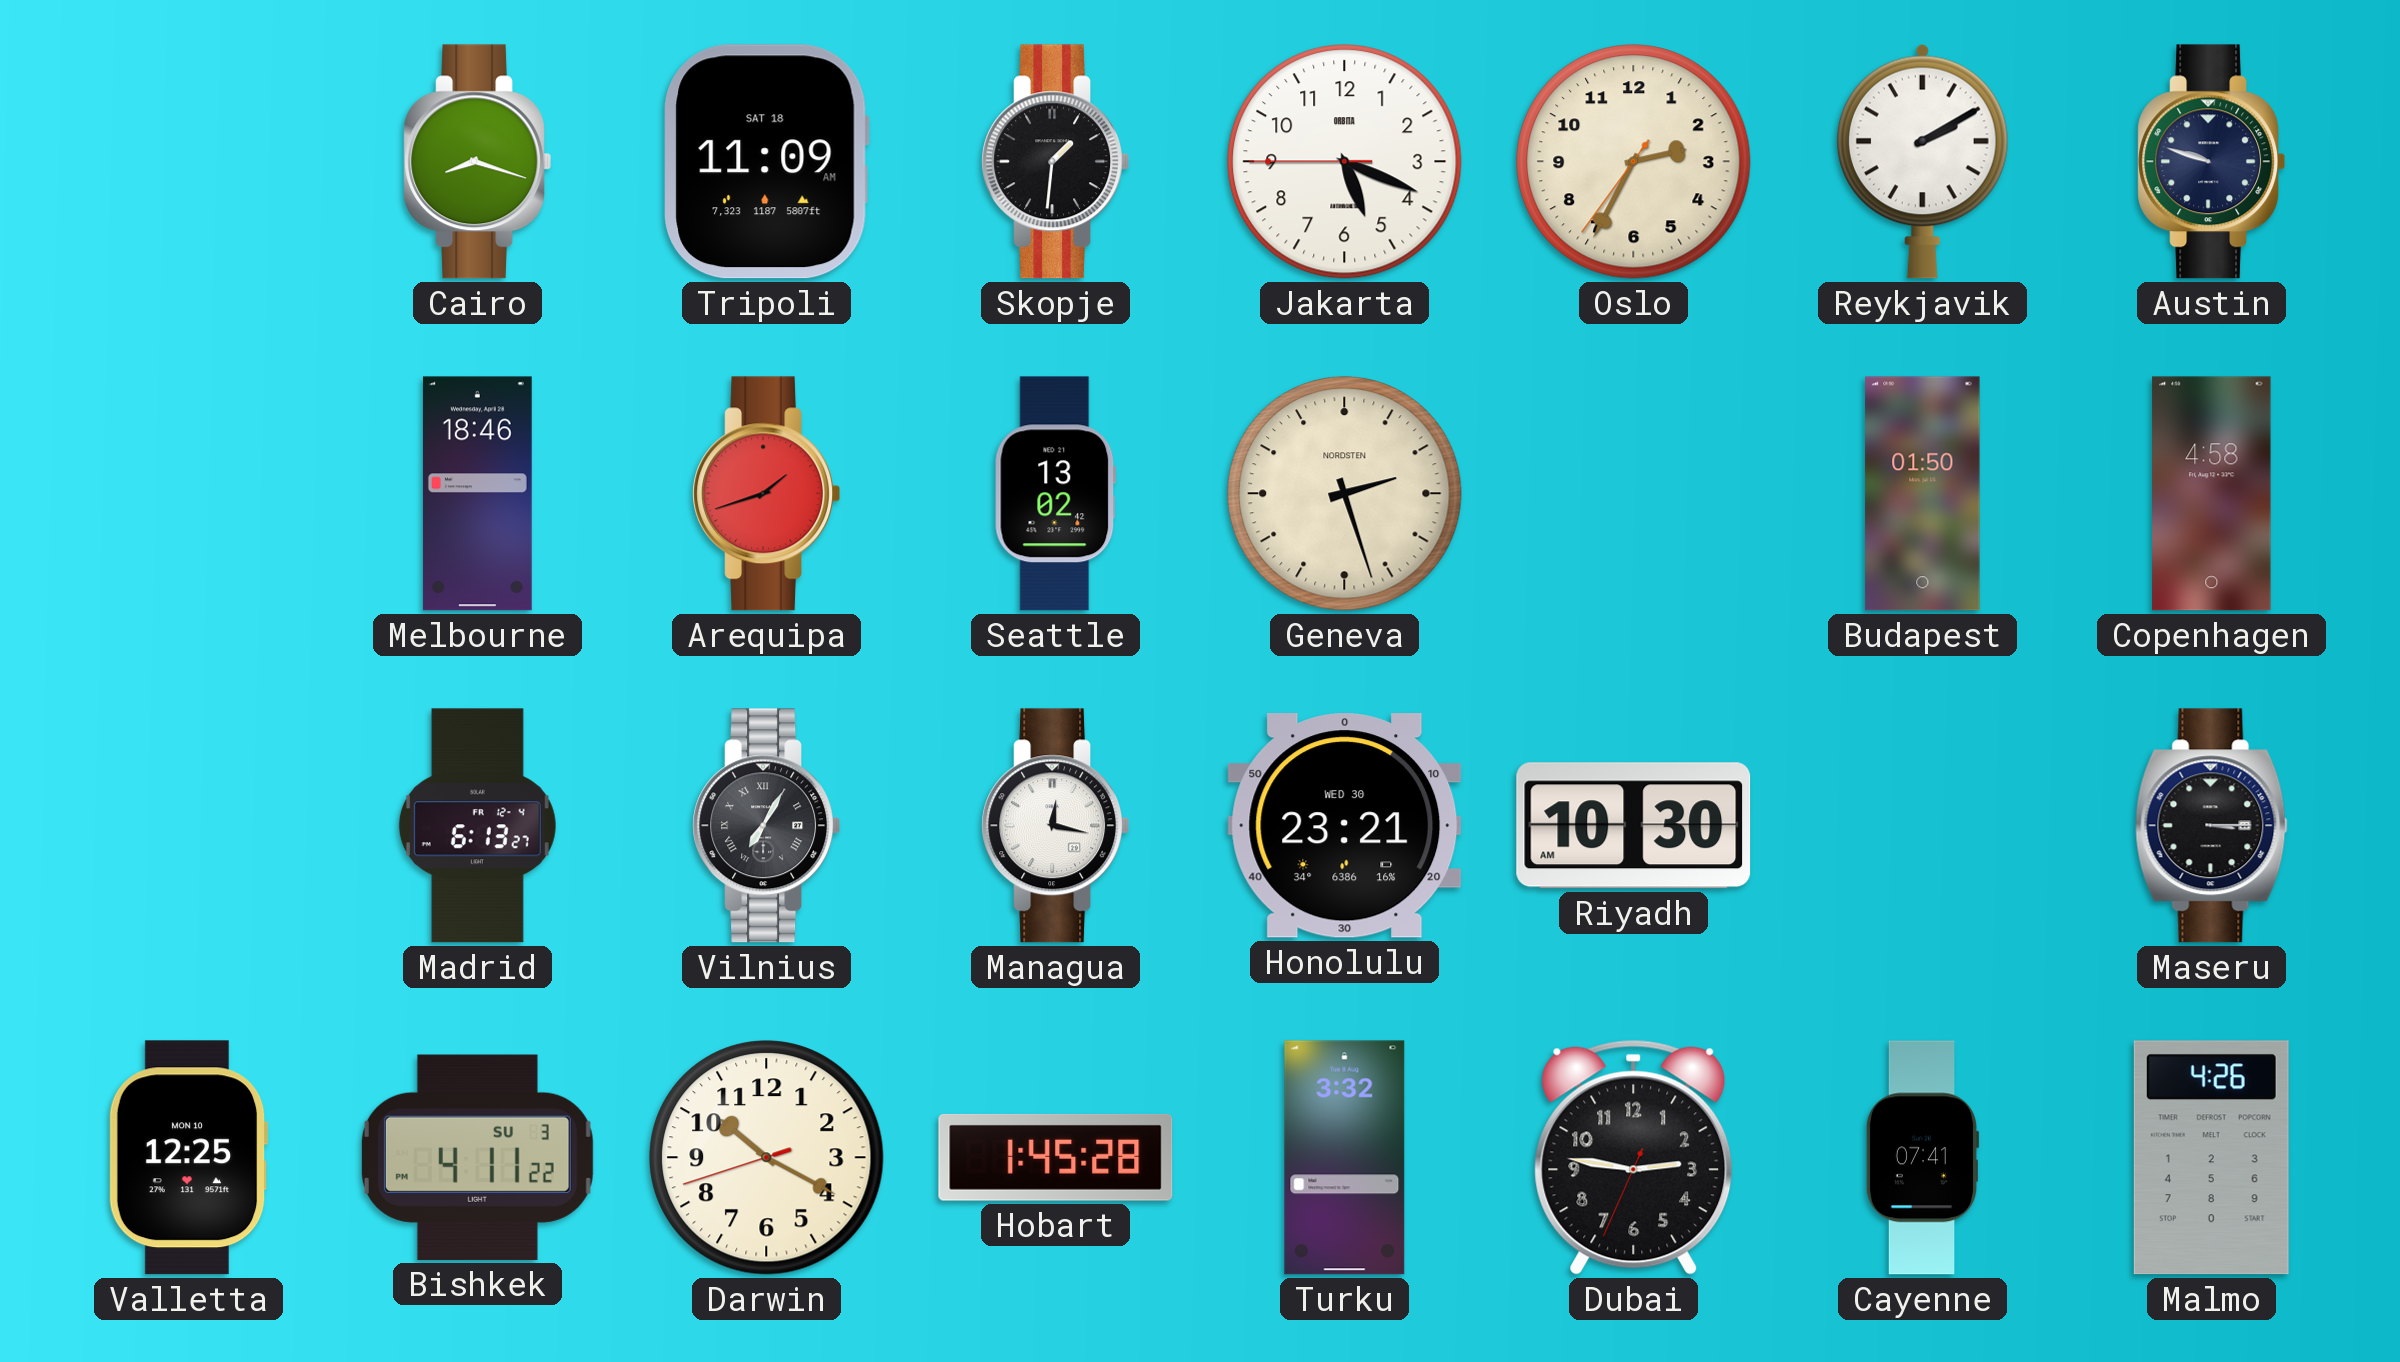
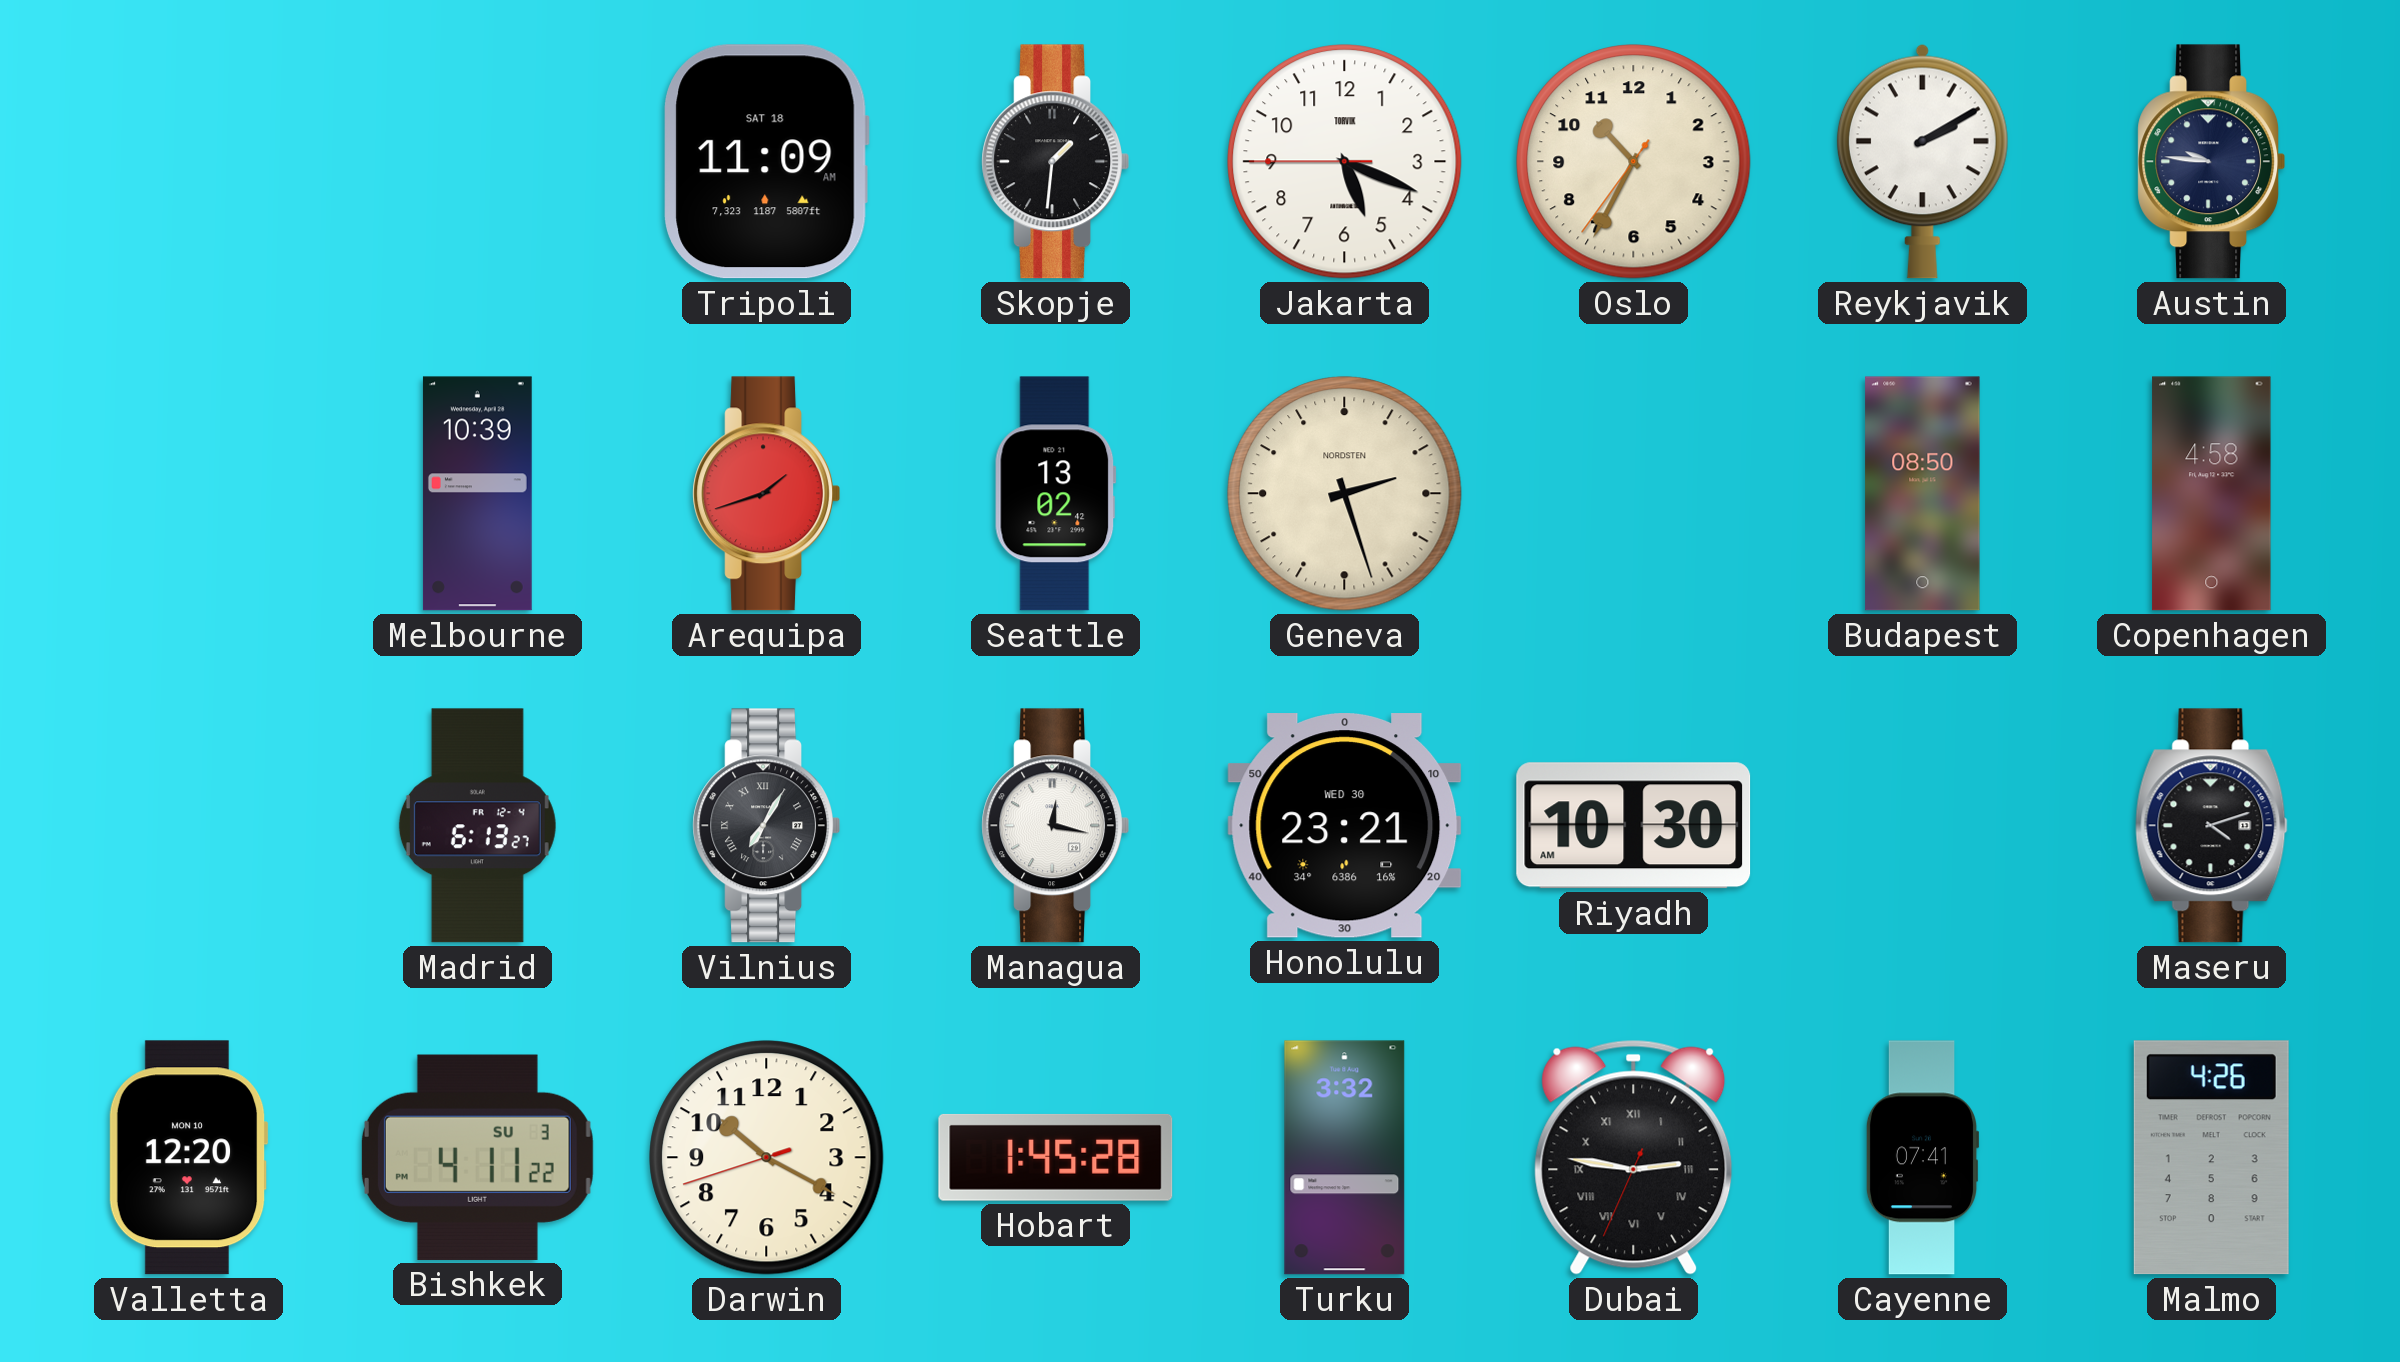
Cairo: 8:18 -> none
Jakarta brand: ORBITA -> TORVIK
Oslo: 2:34 -> 10:34
Austin: 9:48 -> 9:46
Melbourne: 18:46 -> 10:39
Budapest: 01:50 -> 08:50
Maseru: 3:15 -> 4:12
Valletta: 12:25 -> 12:20
Dubai numerals: Arabic -> Roman
